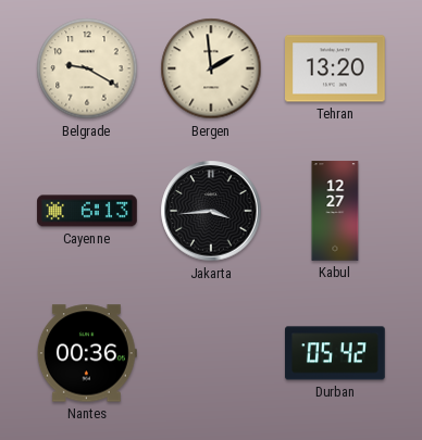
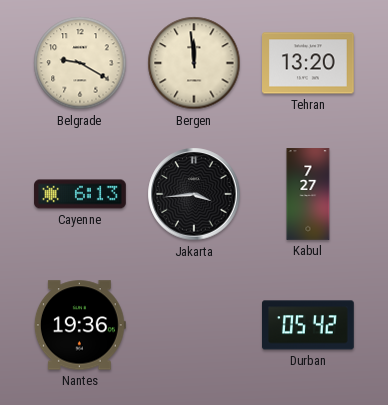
Bergen: 1:59 -> 11:59
Kabul: 12:27 -> 7:27
Nantes: 00:36 -> 19:36
